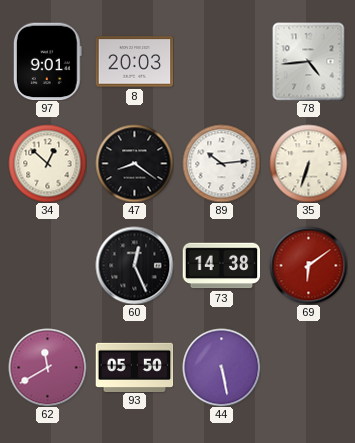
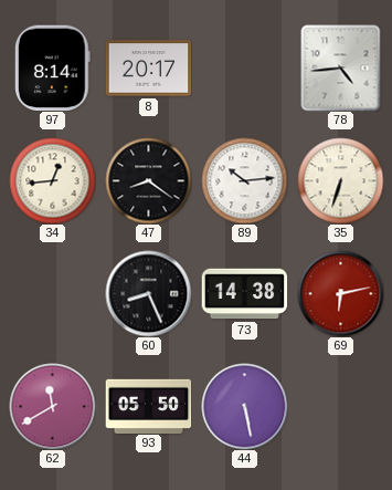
97: 9:01 -> 8:14
8: 20:03 -> 20:17
34: 12:52 -> 12:44
60: 12:26 -> 8:26
69: 6:09 -> 6:13
